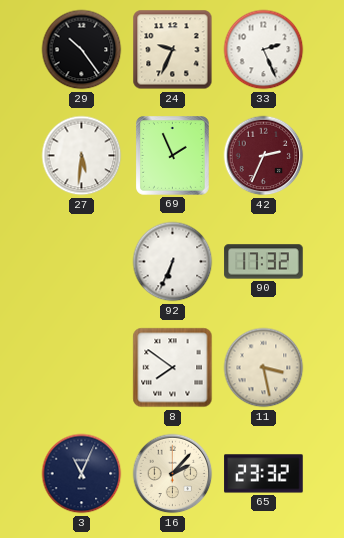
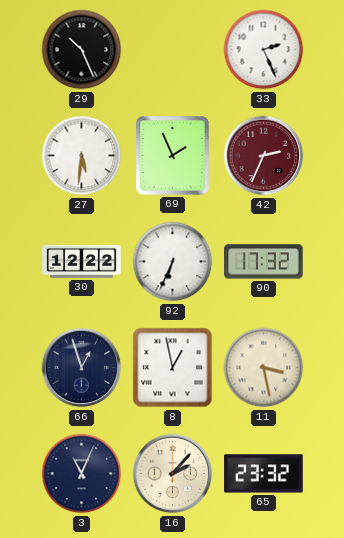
29: 10:24 -> 10:26
24: 9:34 -> none
30: none -> 12:22
66: none -> 12:57
8: 7:51 -> 12:58
